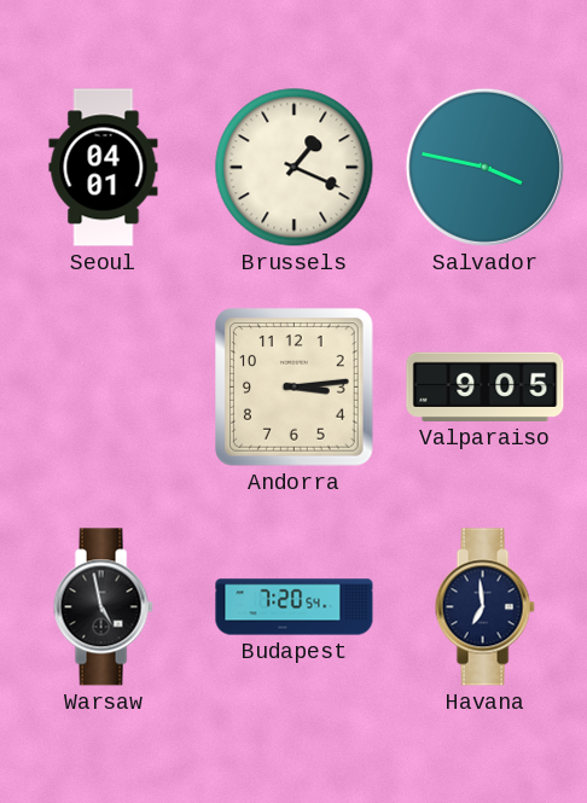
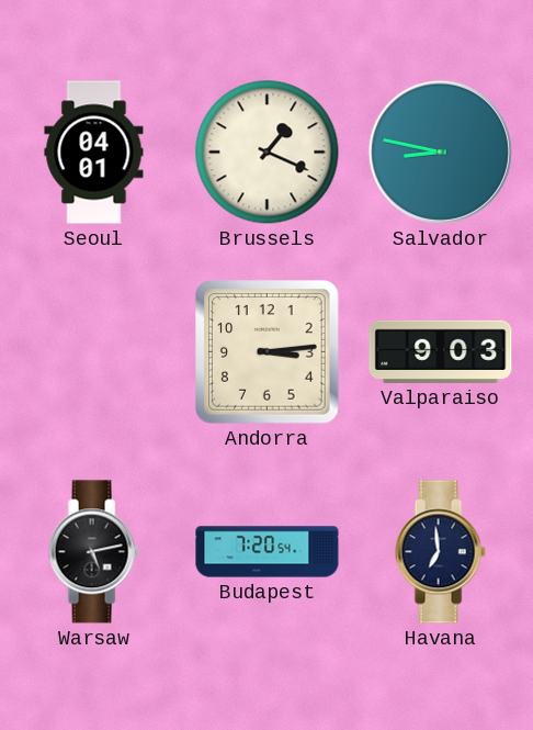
Salvador: 3:47 -> 8:47
Valparaiso: 9:05 -> 9:03
Warsaw: 4:58 -> 5:13
